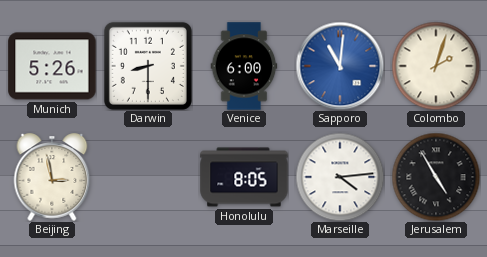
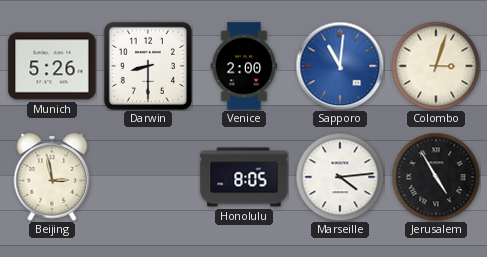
Venice: 6:00 -> 2:00
Colombo: 2:03 -> 3:03
